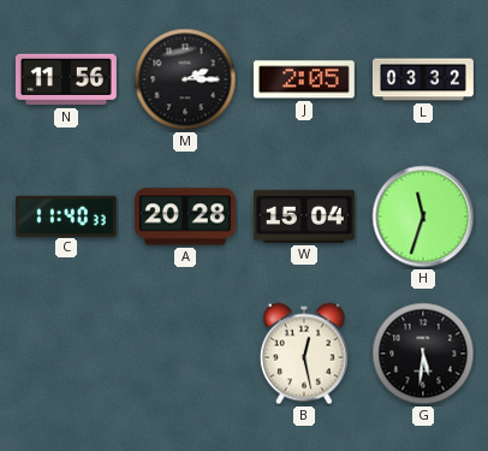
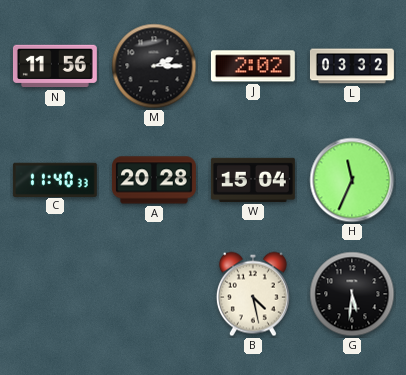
J: 2:05 -> 2:02
H: 11:33 -> 11:34
B: 12:28 -> 4:28
